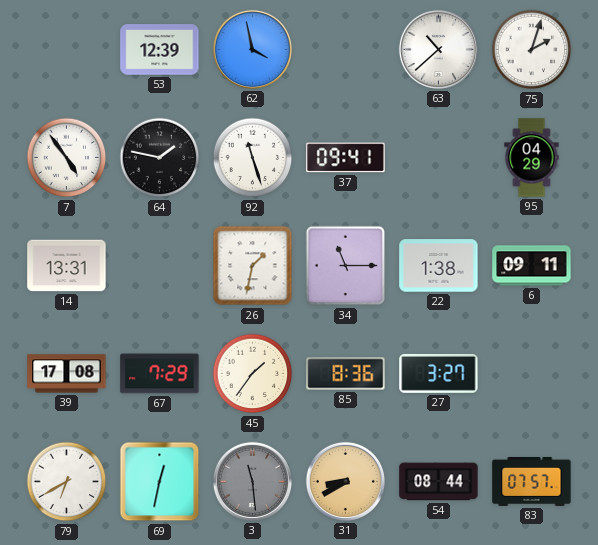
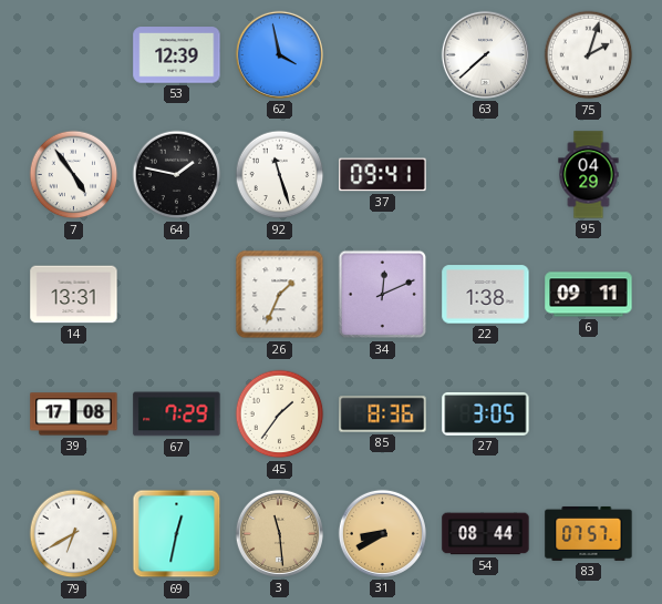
63: 10:38 -> 7:38
26: 1:32 -> 1:34
34: 11:15 -> 12:11
27: 3:27 -> 3:05
3 dial: grey -> champagne
